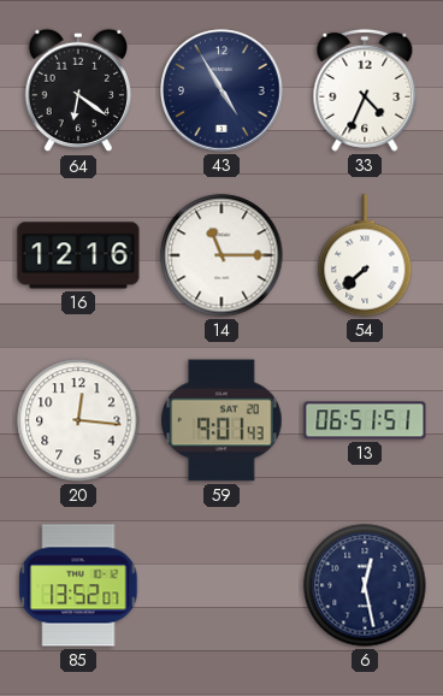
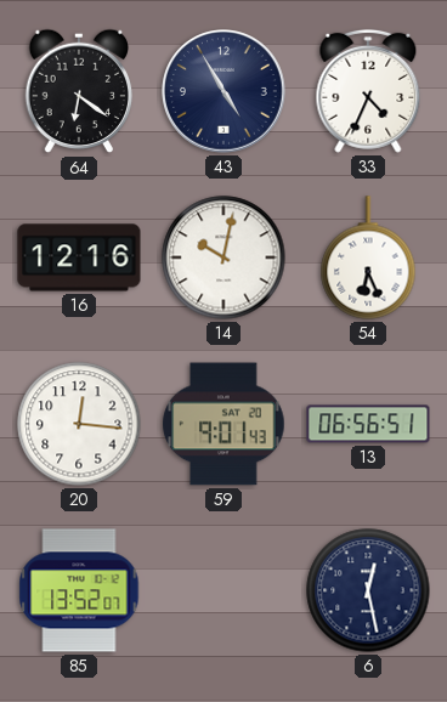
14: 11:15 -> 10:02
54: 7:38 -> 6:26
13: 06:51 -> 06:56
